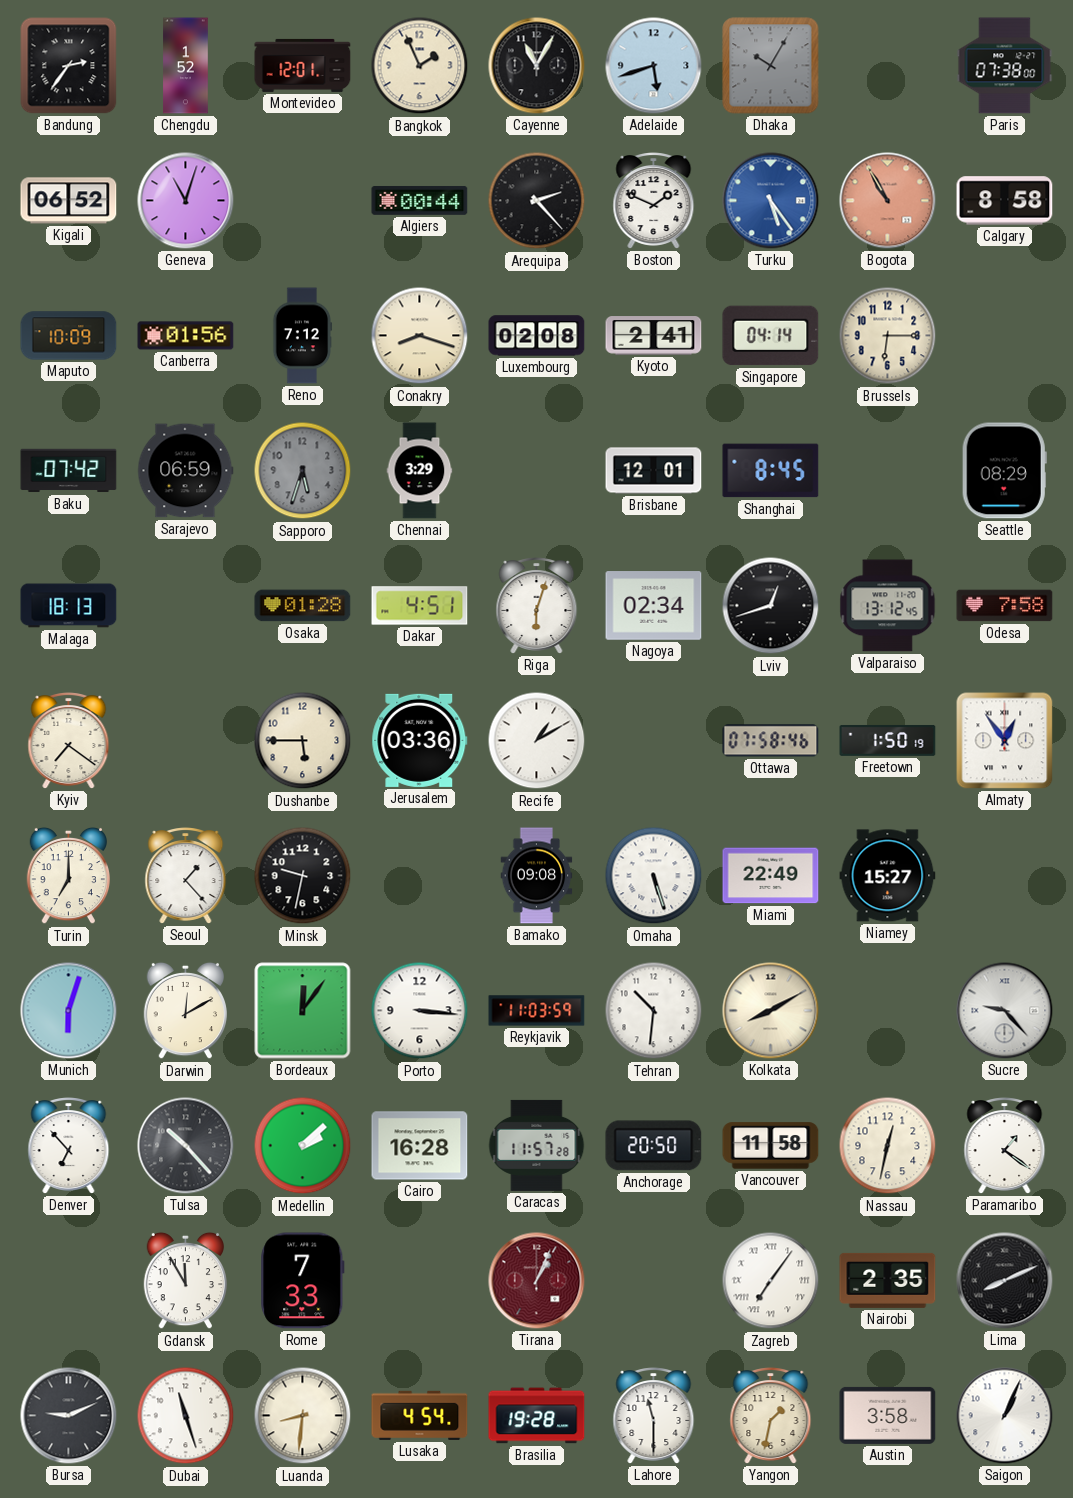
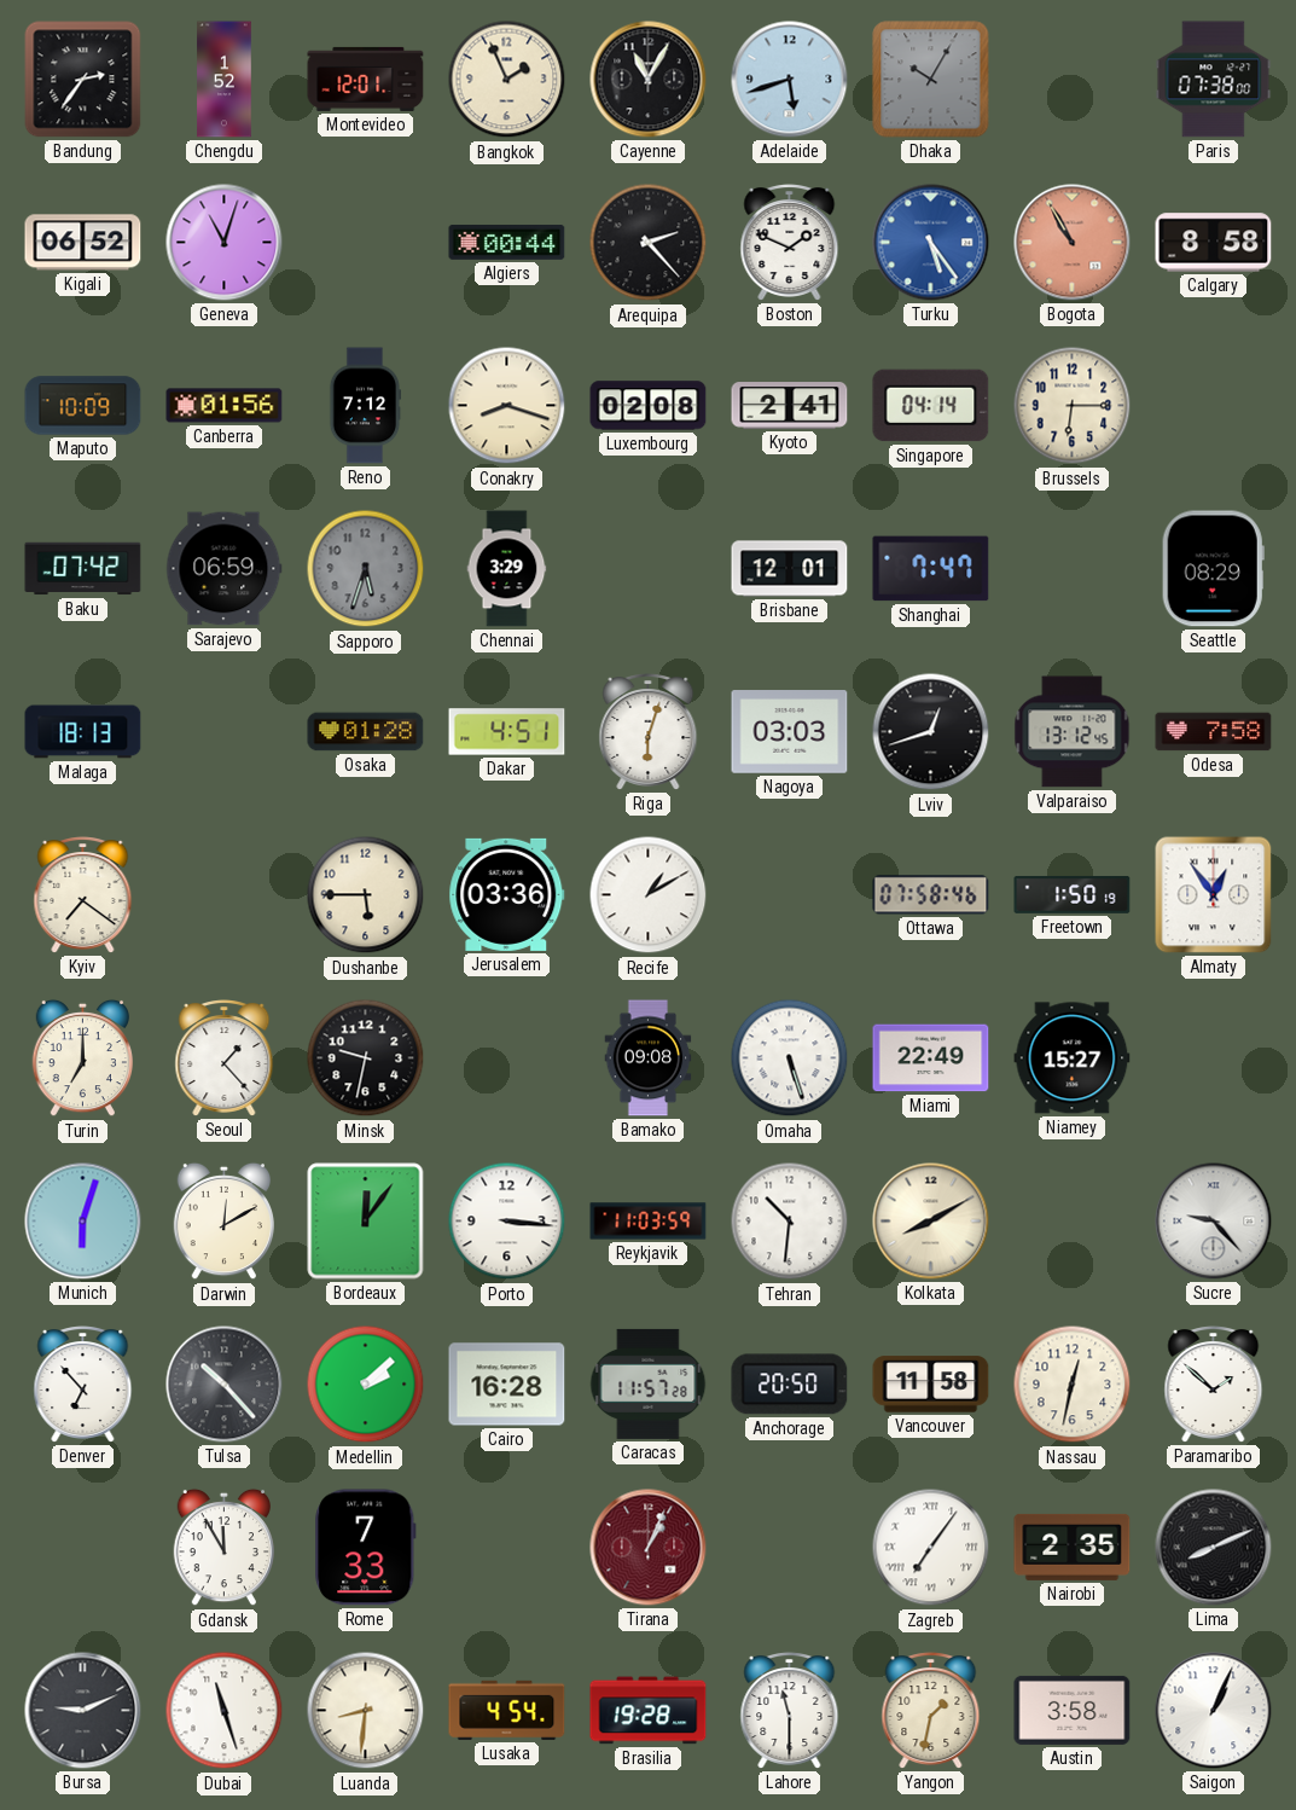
Shanghai: 8:45 -> 7:47
Nagoya: 02:34 -> 03:03
Paramaribo: 1:21 -> 1:52
